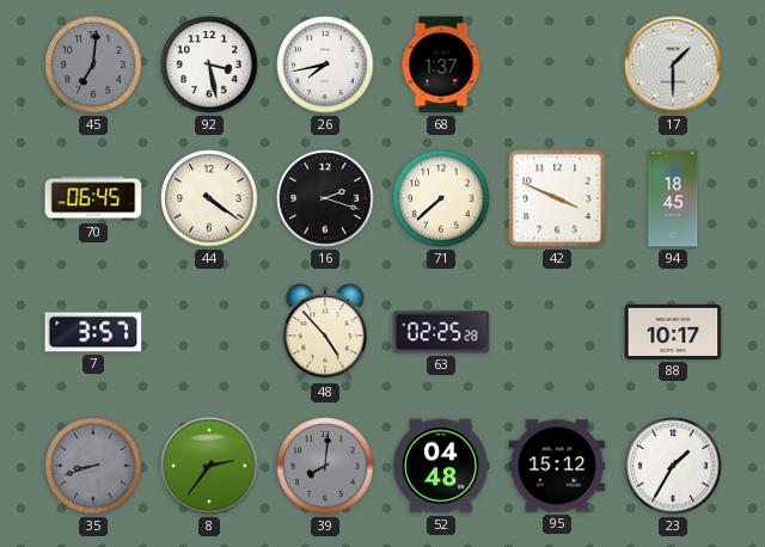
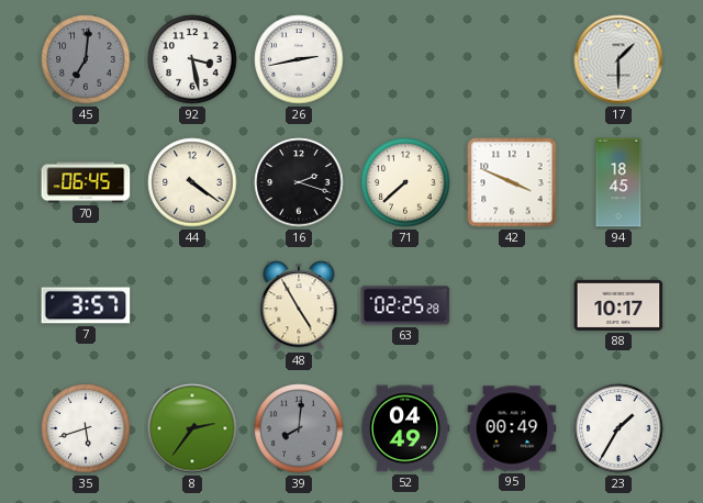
26: 7:43 -> 2:43
68: 1:37 -> none
48: 4:53 -> 4:55
35: 8:42 -> 5:42
35 dial: grey -> white
52: 04:48 -> 04:49
95: 15:12 -> 00:49
